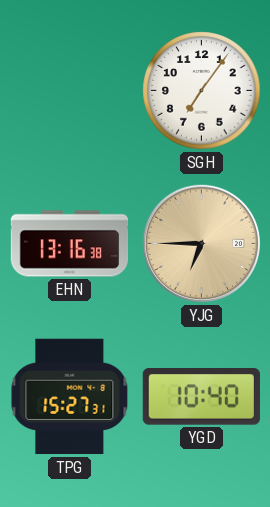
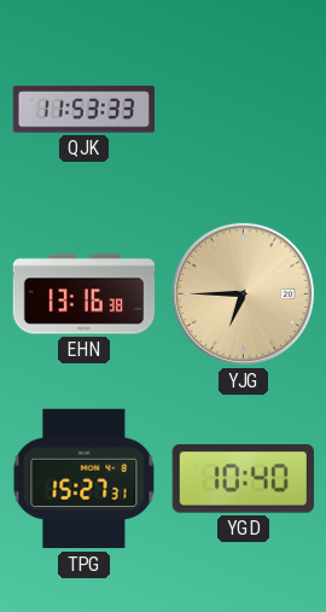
QJK: none -> 11:53
SGH: 7:06 -> none
